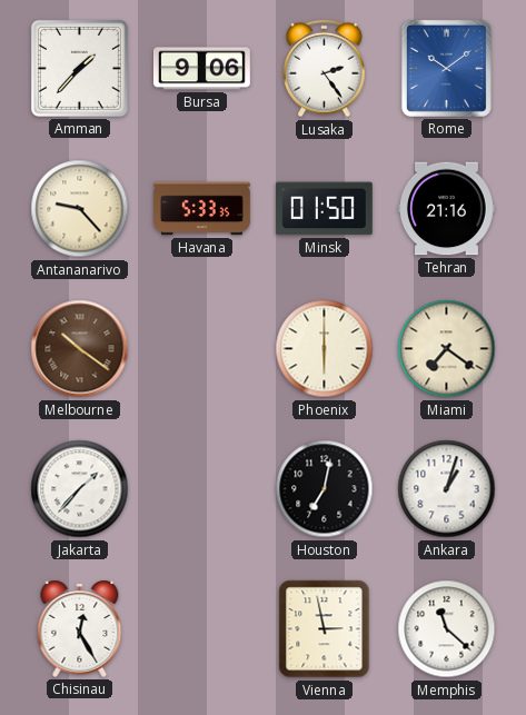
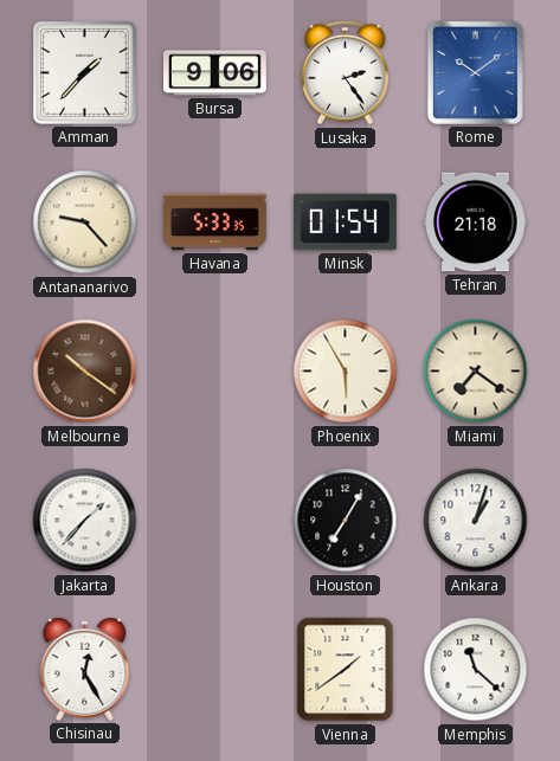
Minsk: 01:50 -> 01:54
Tehran: 21:16 -> 21:18
Phoenix: 6:00 -> 5:55
Houston: 7:02 -> 7:05
Vienna: 2:58 -> 1:39
